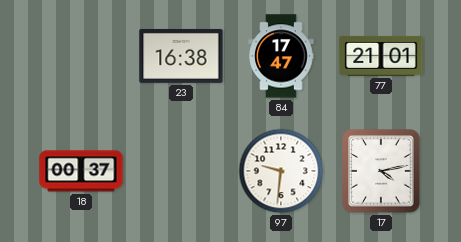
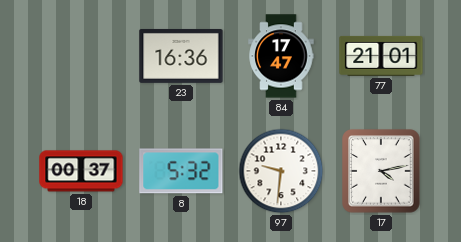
23: 16:38 -> 16:36
8: none -> 5:32
